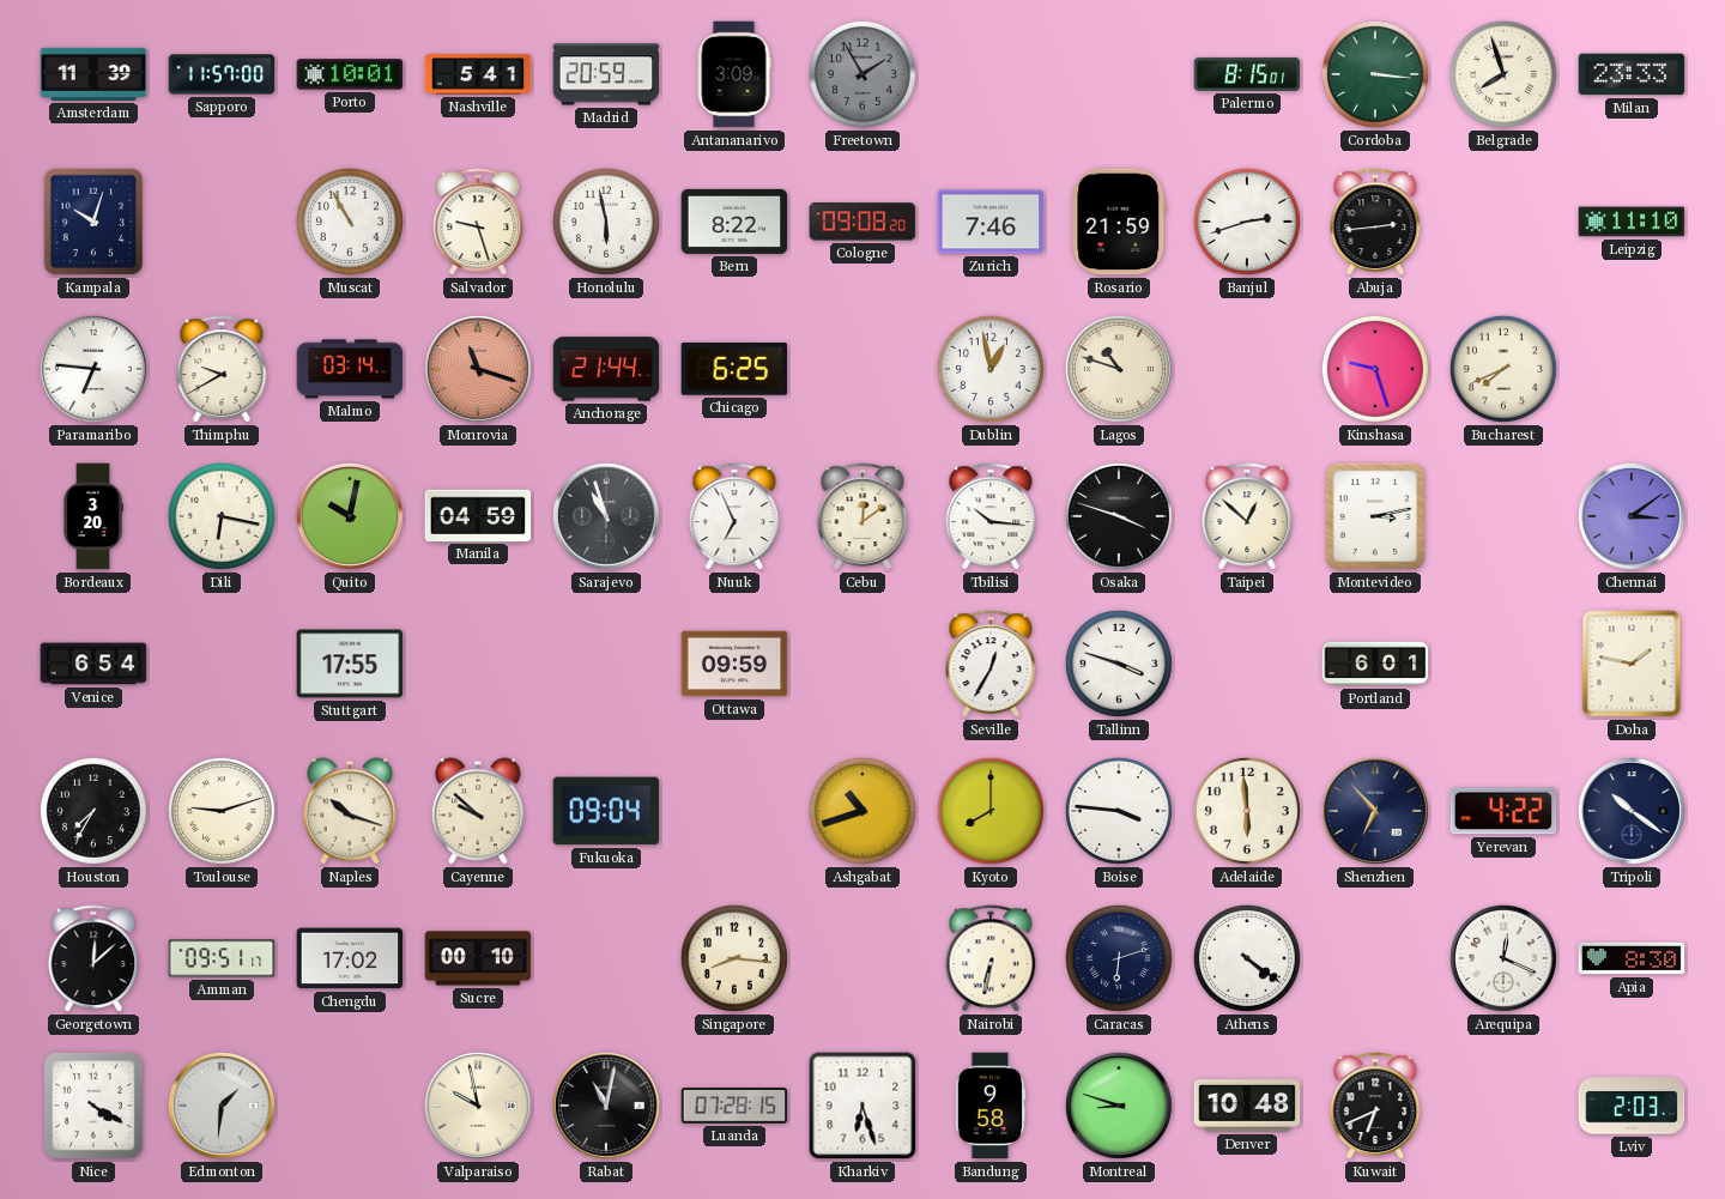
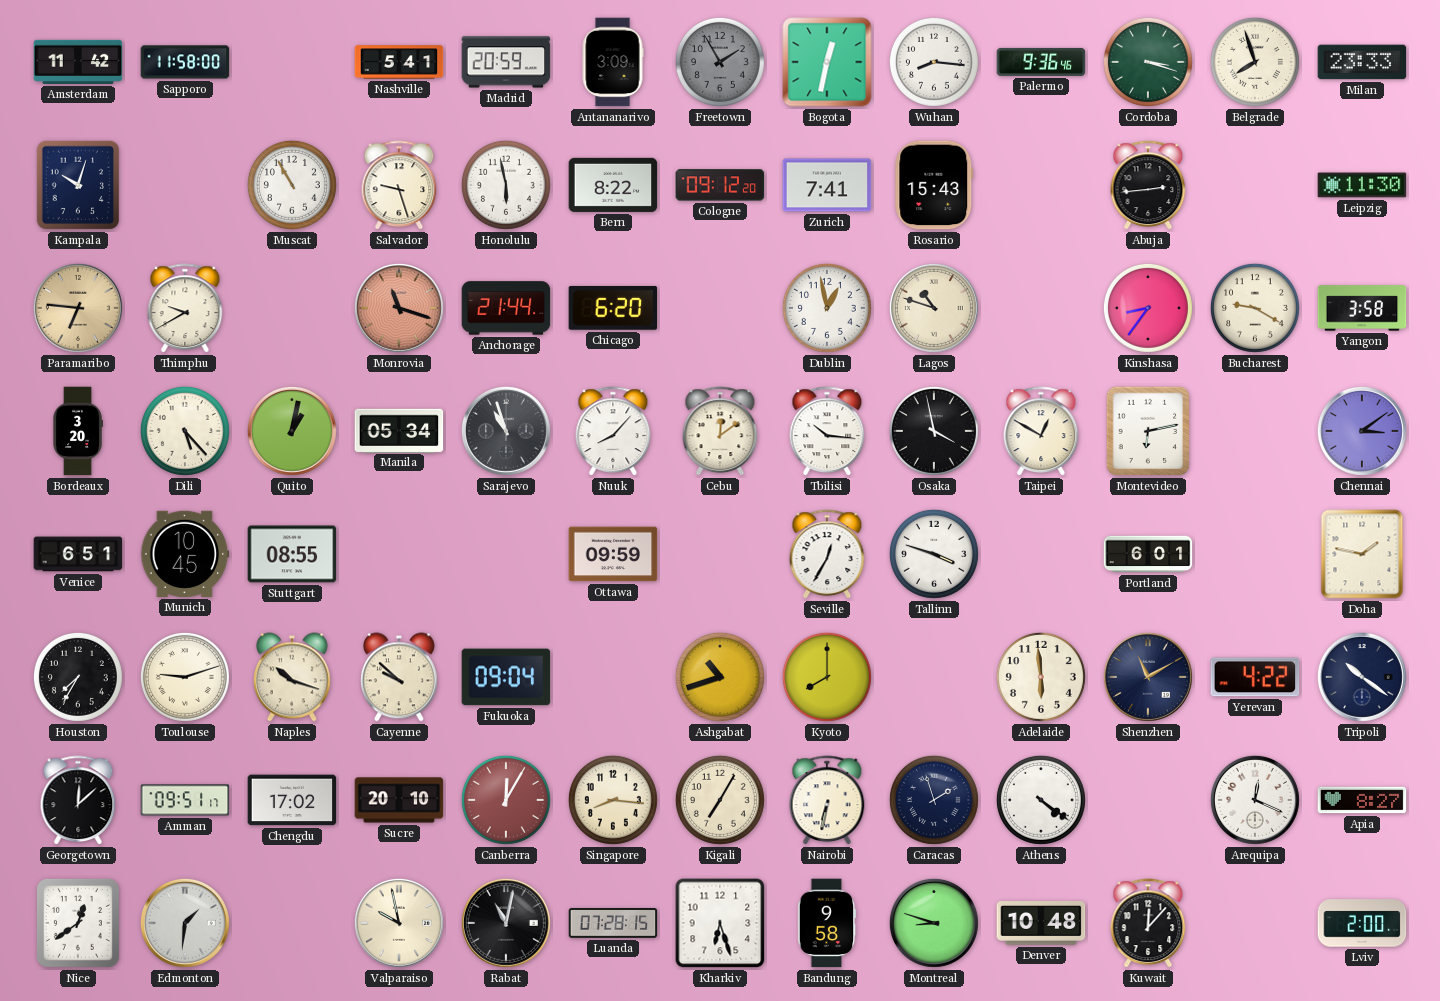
Amsterdam: 11:39 -> 11:42
Sapporo: 11:57 -> 11:58
Porto: 10:01 -> none
Bogota: none -> 12:32
Wuhan: none -> 8:16
Palermo: 8:15 -> 9:36
Cordoba: 3:16 -> 3:18
Cologne: 09:08 -> 09:12
Zurich: 7:46 -> 7:41
Rosario: 21:59 -> 15:43
Banjul: 2:42 -> none
Leipzig: 11:10 -> 11:30
Paramaribo dial: white -> champagne
Malmo: 03:14 -> none
Chicago: 6:25 -> 6:20
Kinshasa: 9:27 -> 8:36
Bucharest: 7:41 -> 9:20
Yangon: none -> 3:58
Dili: 6:17 -> 5:23
Quito: 10:02 -> 1:02
Manila: 04:59 -> 05:34
Nuuk: 6:56 -> 8:07
Osaka: 3:48 -> 3:58
Taipei: 12:52 -> 12:50
Montevideo: 3:13 -> 6:13
Venice: 6:54 -> 6:51
Munich: none -> 10:45
Stuttgart: 17:55 -> 08:55
Boise: 3:46 -> none
Shenzhen: 6:53 -> 11:10
Sucre: 00:10 -> 20:10
Canberra: none -> 12:05
Kigali: none -> 7:05
Caracas: 6:12 -> 1:57
Apia: 8:30 -> 8:27
Nice: 4:20 -> 12:39
Kuwait: 6:41 -> 12:07
Lviv: 2:03 -> 2:00
